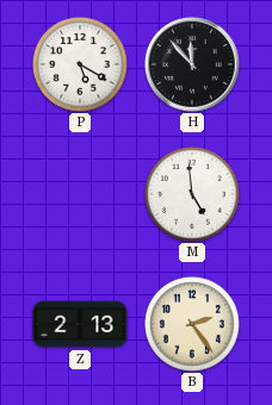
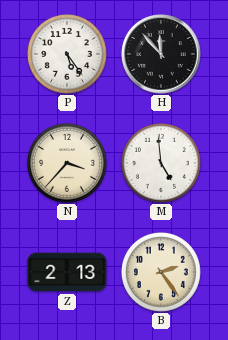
P: 5:20 -> 5:24
N: none -> 3:37
